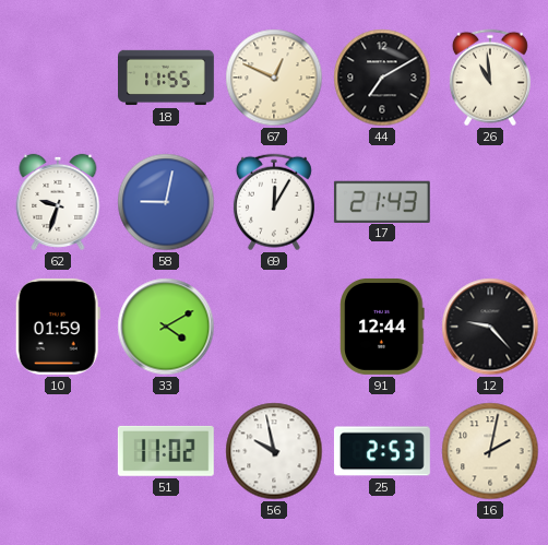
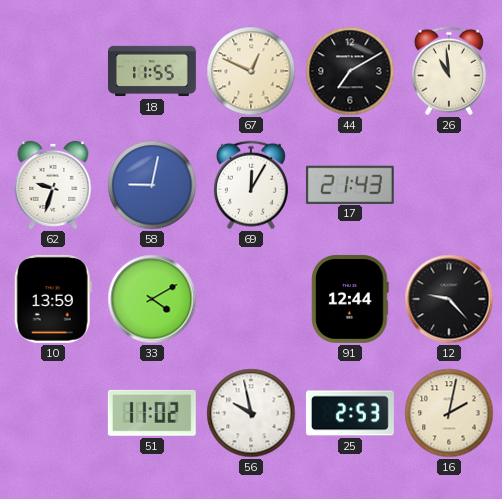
10: 01:59 -> 13:59
